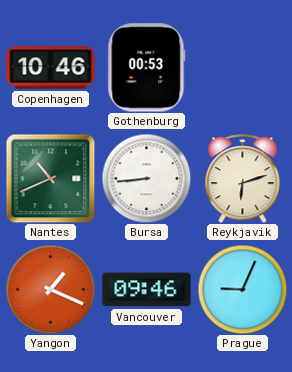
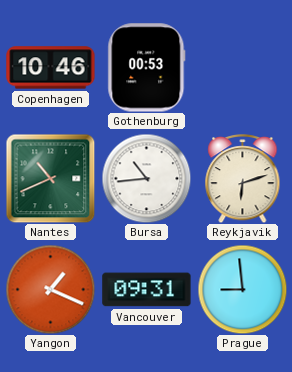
Bursa: 8:44 -> 10:44
Vancouver: 09:46 -> 09:31
Prague: 9:04 -> 8:59
